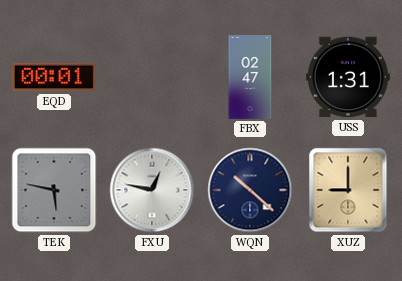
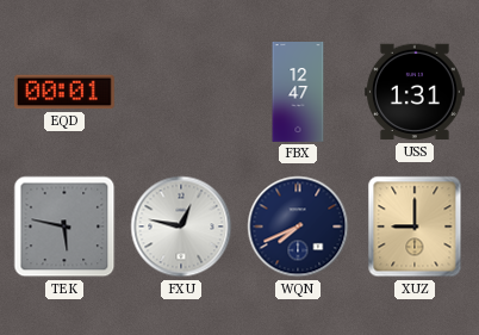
FBX: 02:47 -> 12:47
WQN: 10:22 -> 7:41
